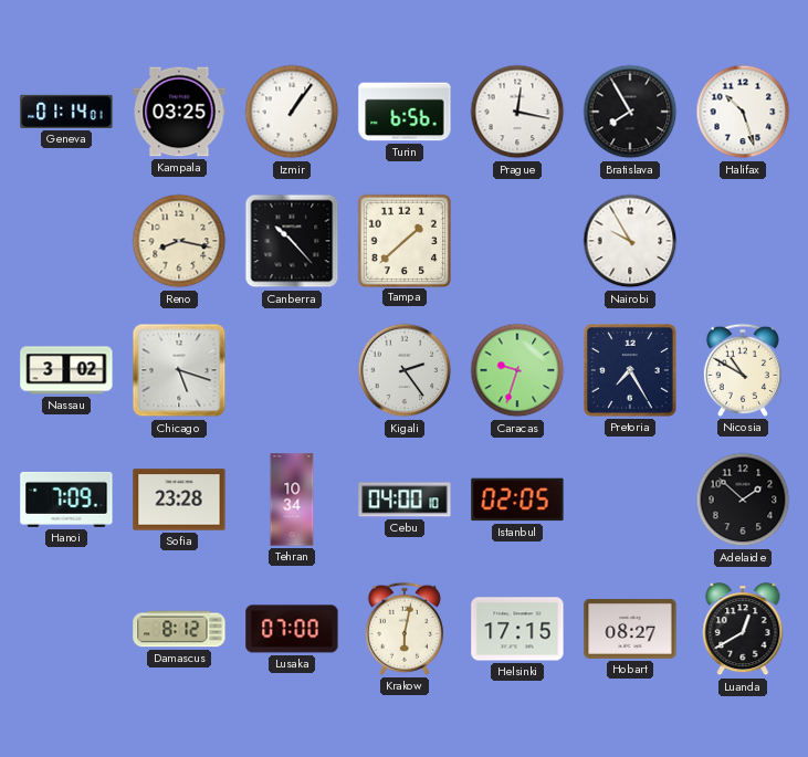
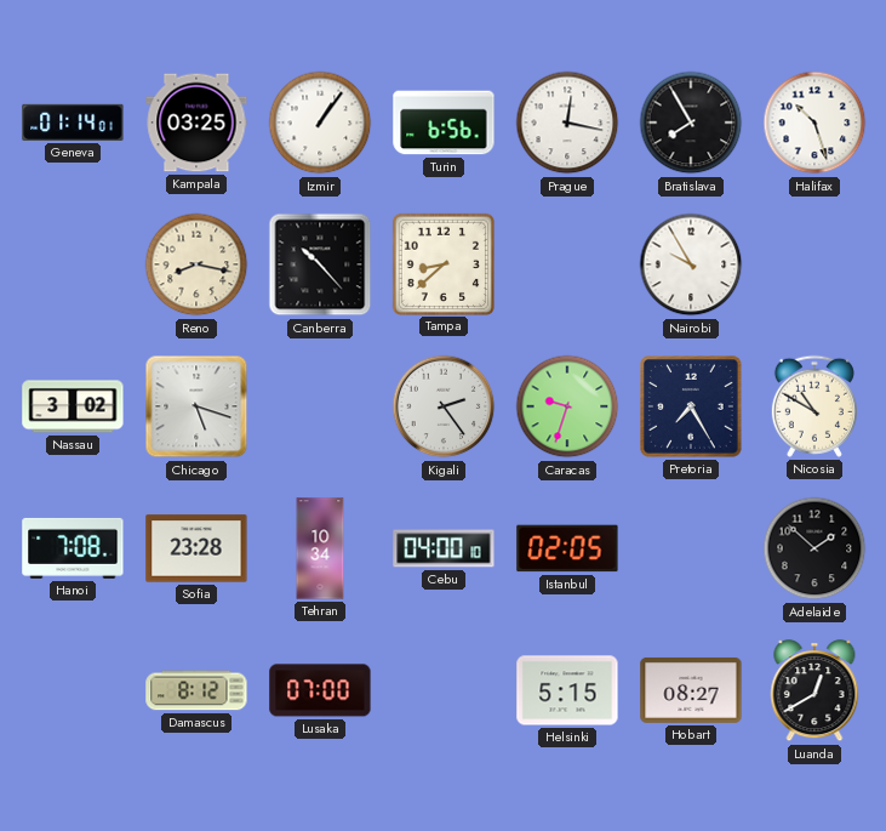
Tampa: 1:38 -> 8:38
Hanoi: 7:09 -> 7:08
Krakow: 6:02 -> none
Helsinki: 17:15 -> 5:15
